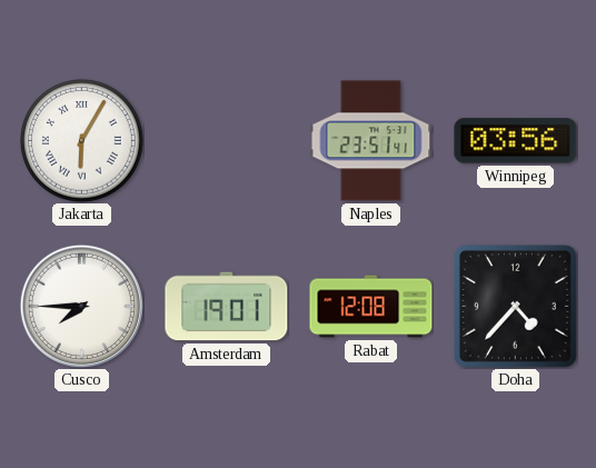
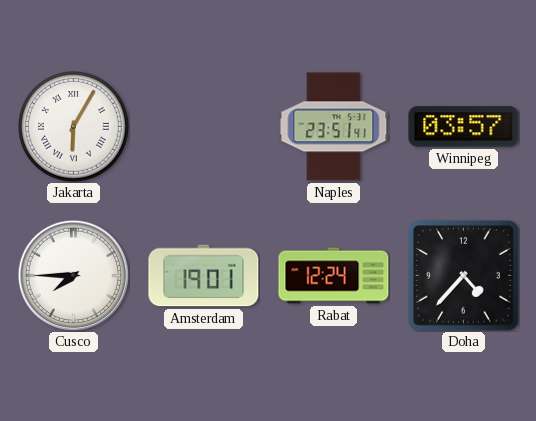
Winnipeg: 03:56 -> 03:57
Rabat: 12:08 -> 12:24
